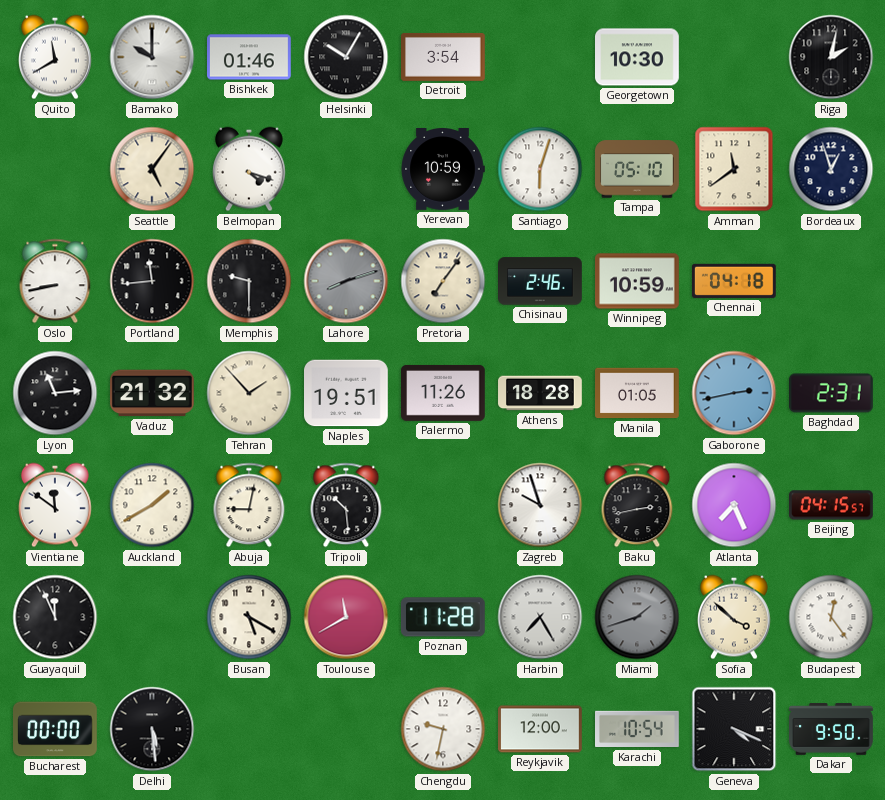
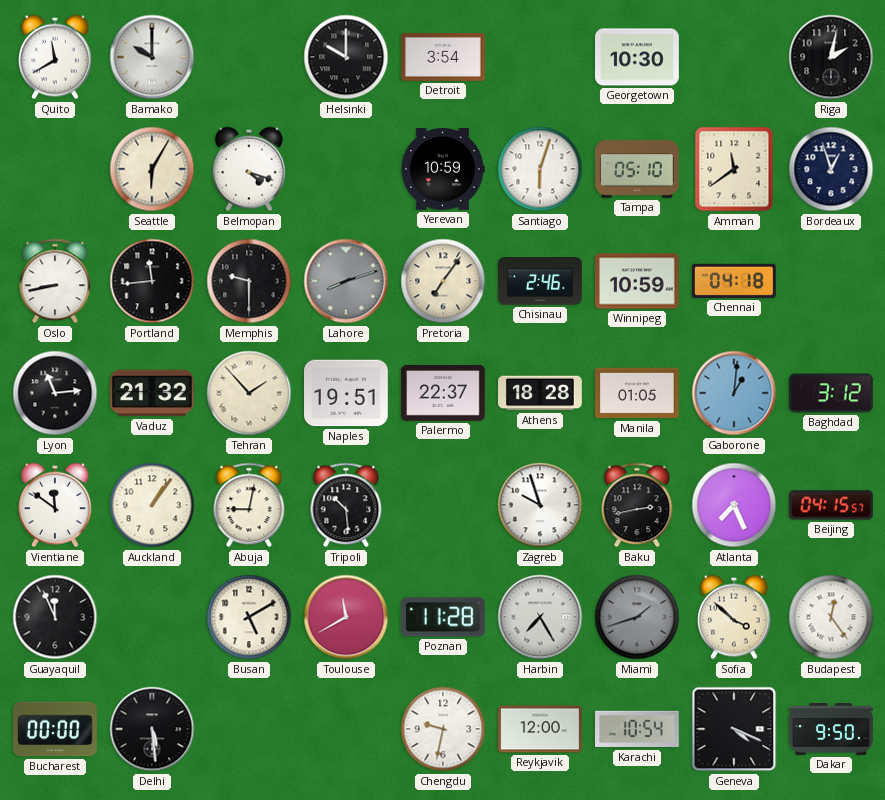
Bishkek: 01:46 -> none
Helsinki: 10:05 -> 10:00
Seattle: 5:06 -> 6:05
Palermo: 11:26 -> 22:37
Gaborone: 2:43 -> 1:01
Baghdad: 2:31 -> 3:12
Auckland: 1:40 -> 1:06
Busan: 5:20 -> 5:10
